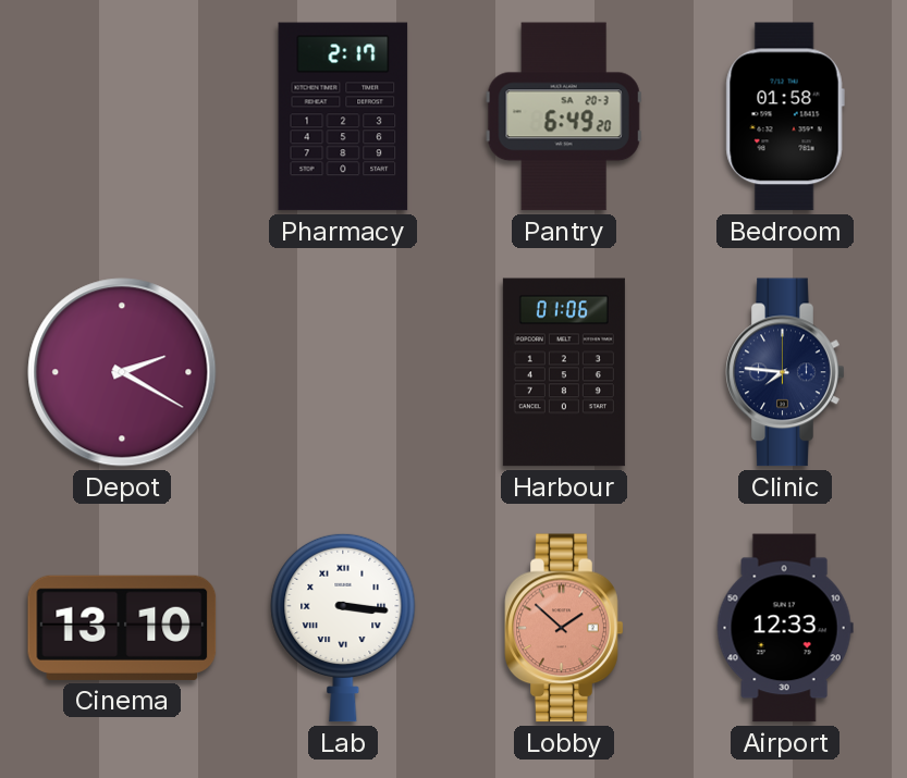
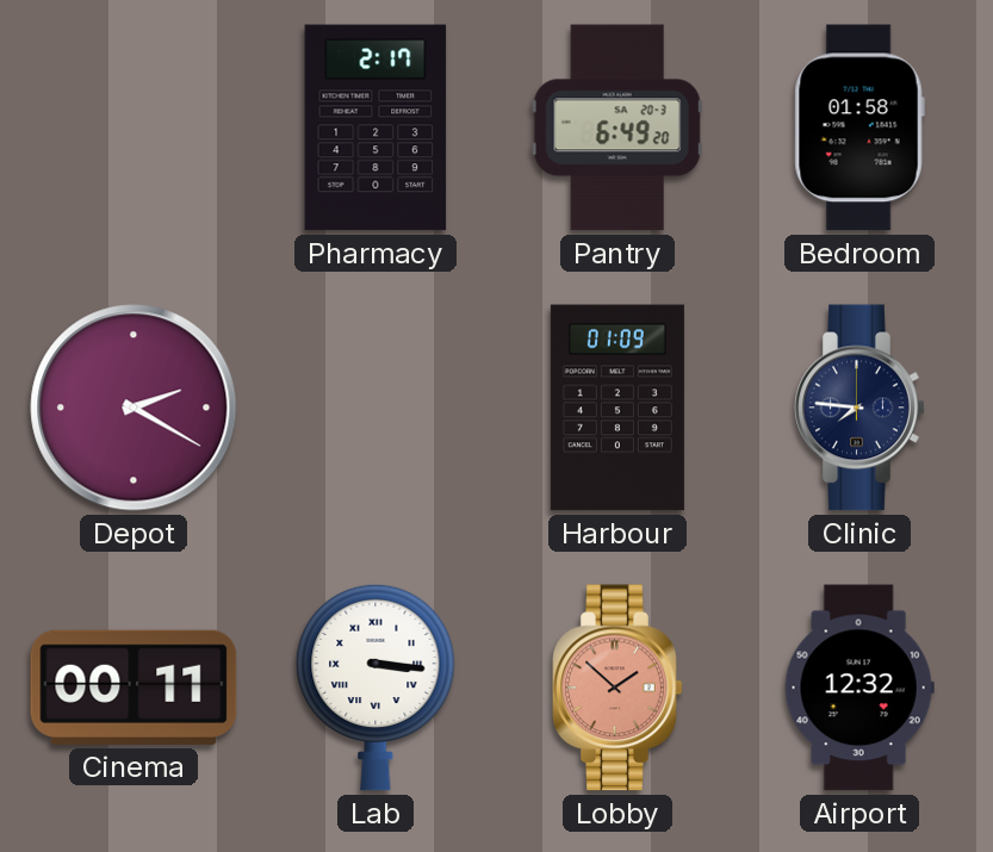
Harbour: 01:06 -> 01:09
Cinema: 13:10 -> 00:11
Airport: 12:33 -> 12:32
